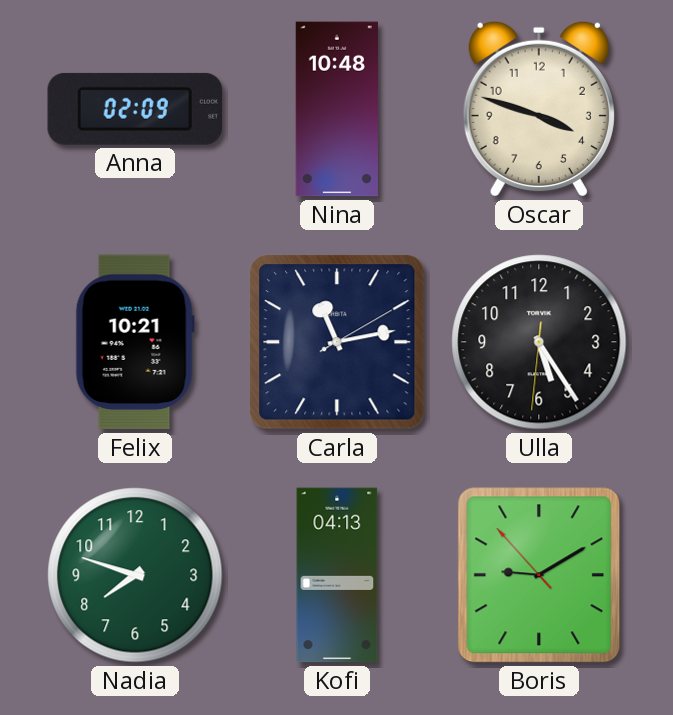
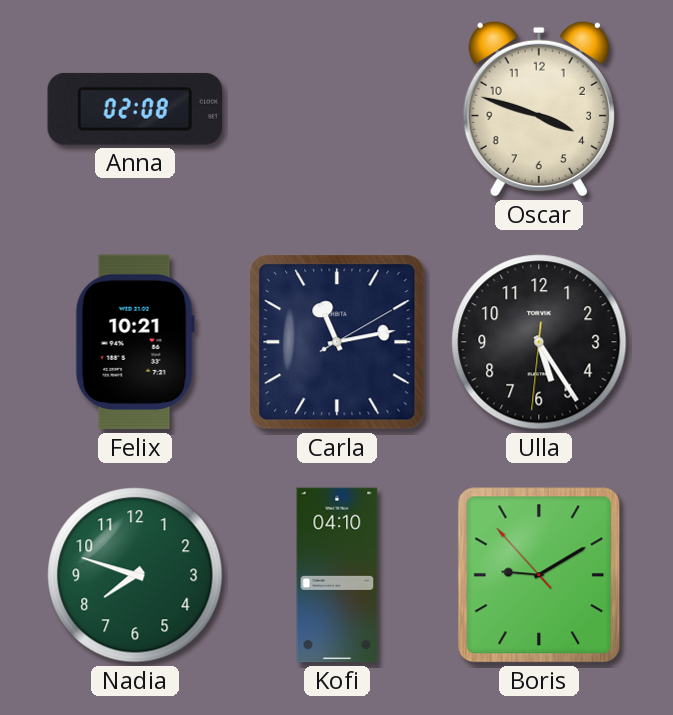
Anna: 02:09 -> 02:08
Nina: 10:48 -> none
Kofi: 04:13 -> 04:10
